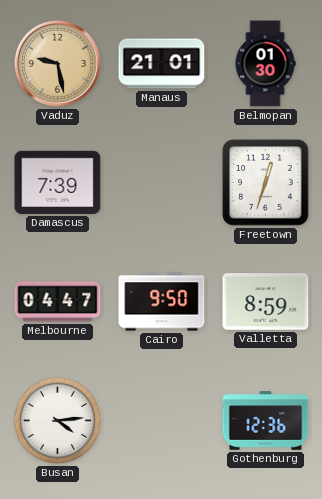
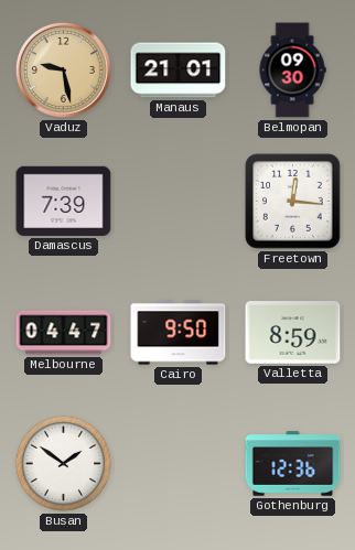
Belmopan: 01:30 -> 09:30
Freetown: 12:33 -> 12:16
Busan: 4:14 -> 1:51
